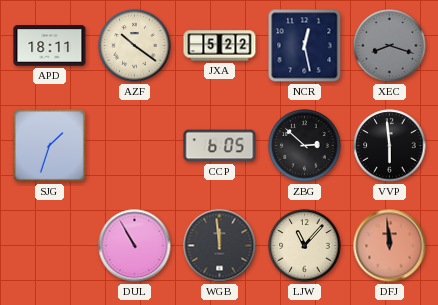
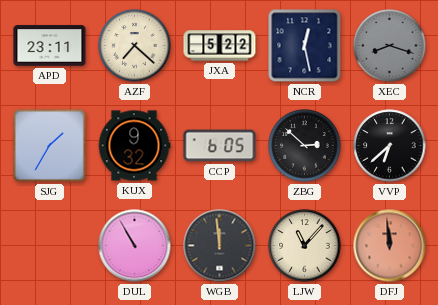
APD: 18:11 -> 23:11
AZF: 10:21 -> 7:22
SJG: 1:33 -> 1:35
KUX: none -> 9:32
VVP: 5:59 -> 6:38
